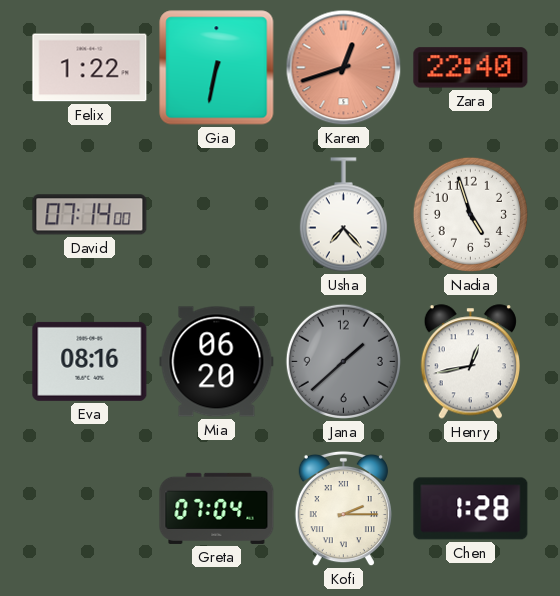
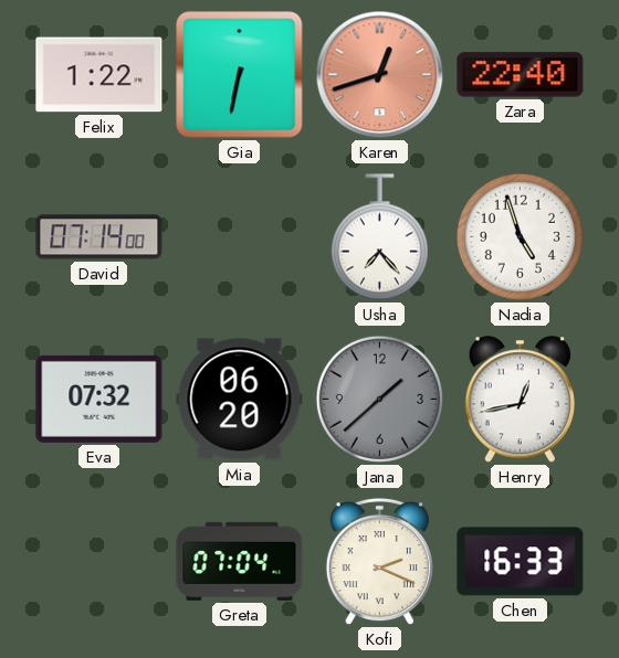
Eva: 08:16 -> 07:32
Kofi: 2:15 -> 2:19
Chen: 1:28 -> 16:33
